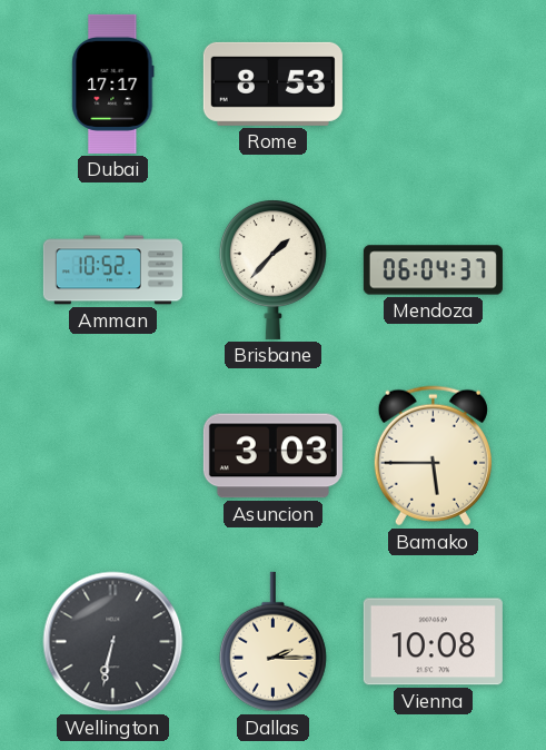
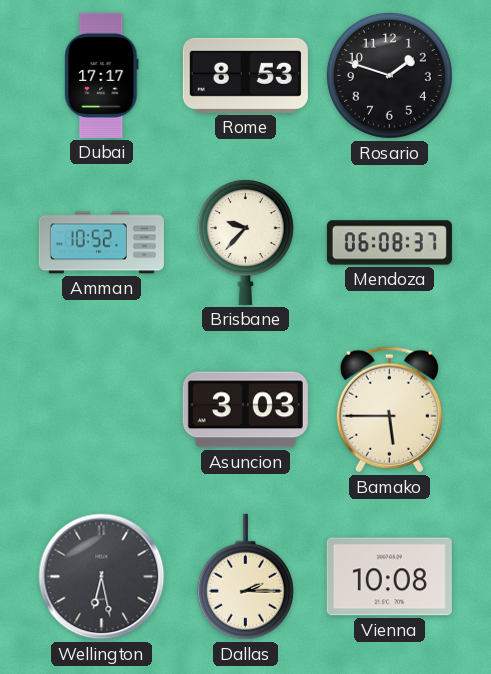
Rosario: none -> 1:48
Brisbane: 1:37 -> 9:37
Mendoza: 06:04 -> 06:08
Wellington: 6:32 -> 6:28
